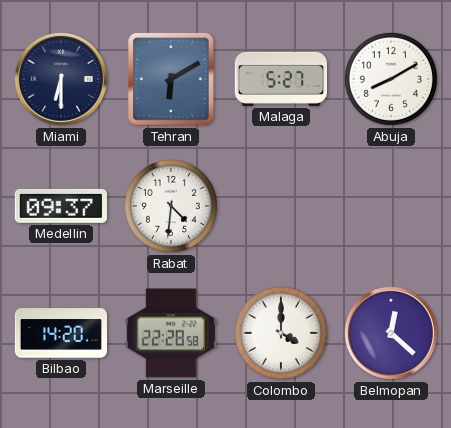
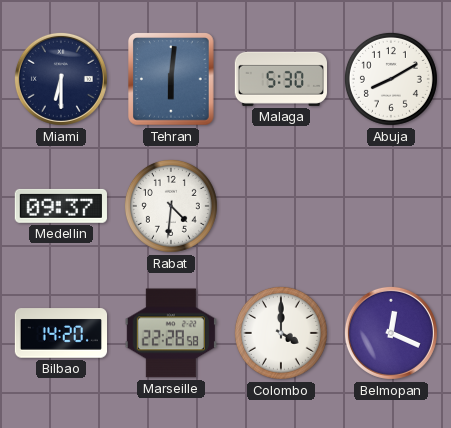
Tehran: 6:10 -> 6:01
Malaga: 5:27 -> 5:30
Belmopan: 12:22 -> 12:19
